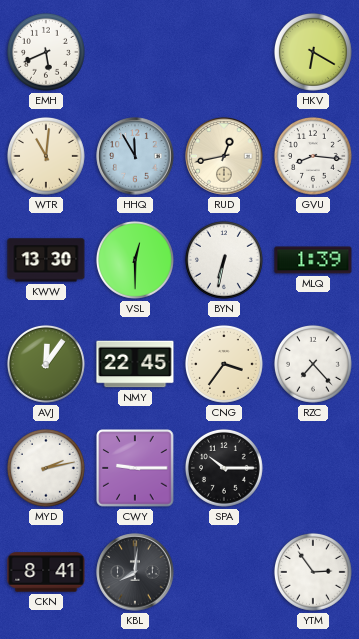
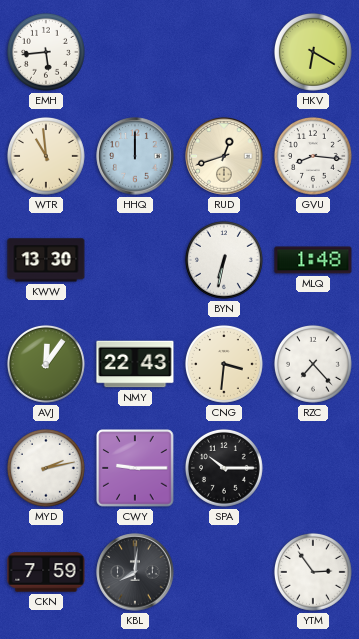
EMH: 5:41 -> 5:44
WTR: 11:01 -> 10:59
HHQ: 11:55 -> 12:00
RUD: 12:43 -> 12:42
VSL: 12:30 -> none
MLQ: 1:39 -> 1:48
NMY: 22:45 -> 22:43
CNG: 3:36 -> 3:31
CKN: 8:41 -> 7:59
